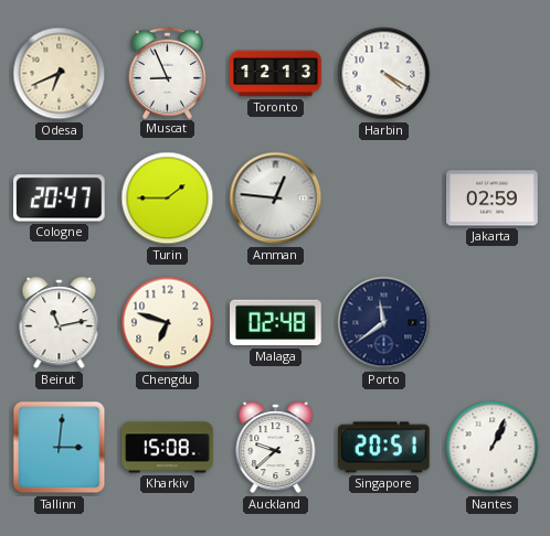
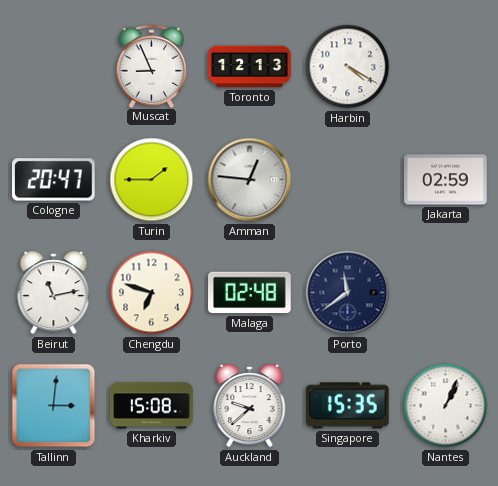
Odesa: 6:41 -> none
Singapore: 20:51 -> 15:35
